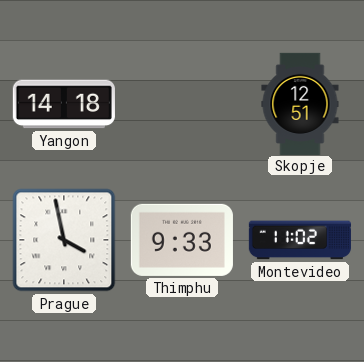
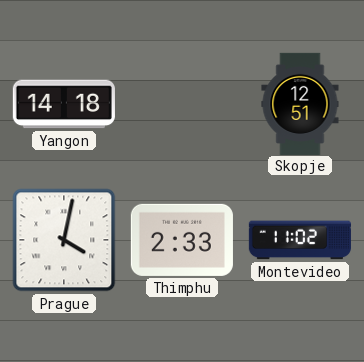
Prague: 3:58 -> 4:02
Thimphu: 9:33 -> 2:33
